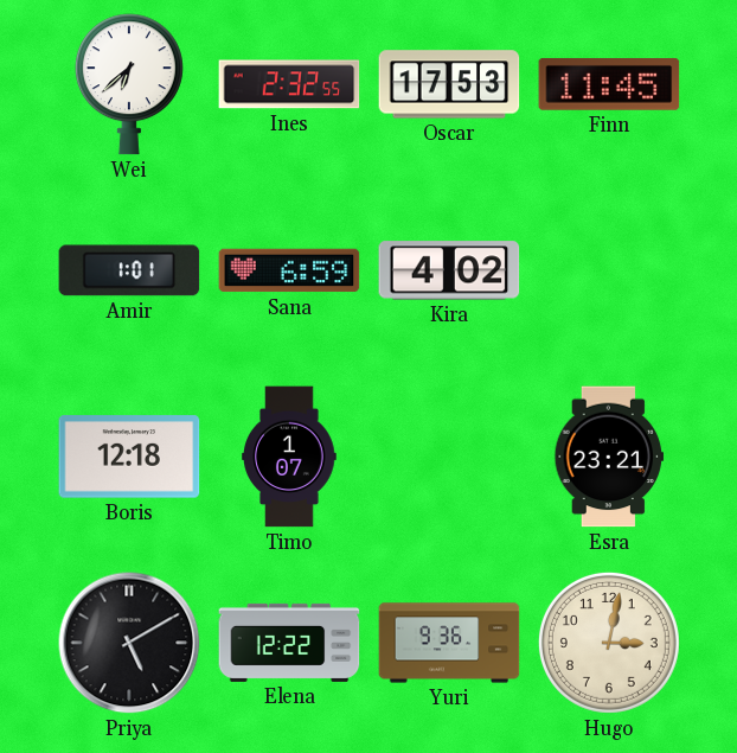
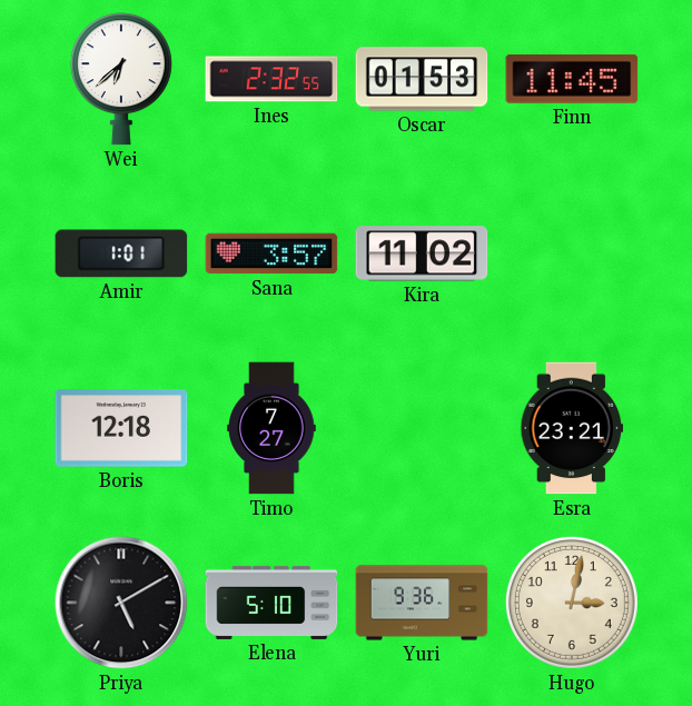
Oscar: 17:53 -> 01:53
Sana: 6:59 -> 3:57
Kira: 4:02 -> 11:02
Timo: 1:07 -> 7:27
Elena: 12:22 -> 5:10
